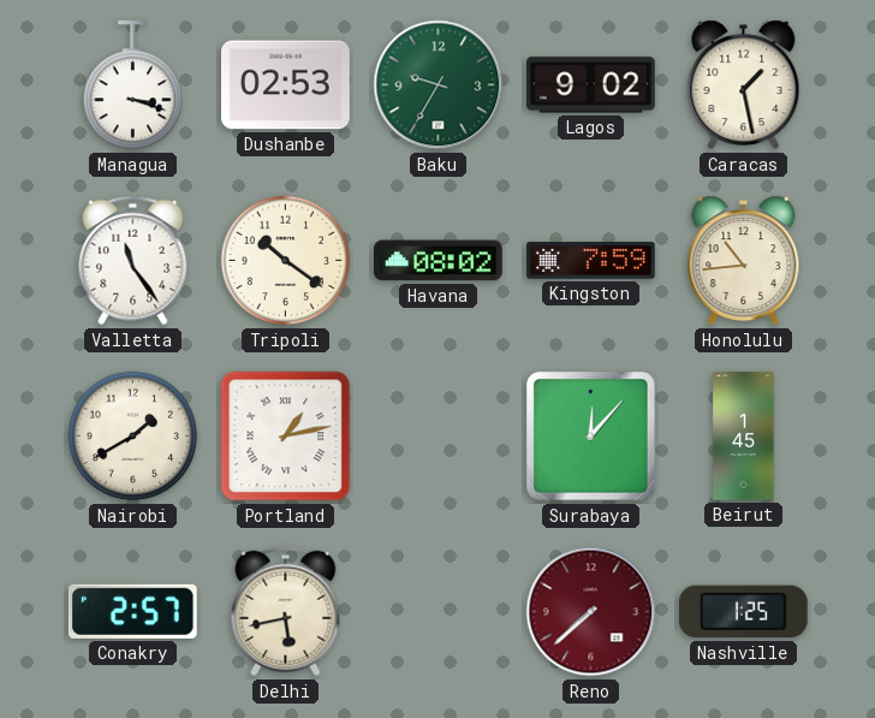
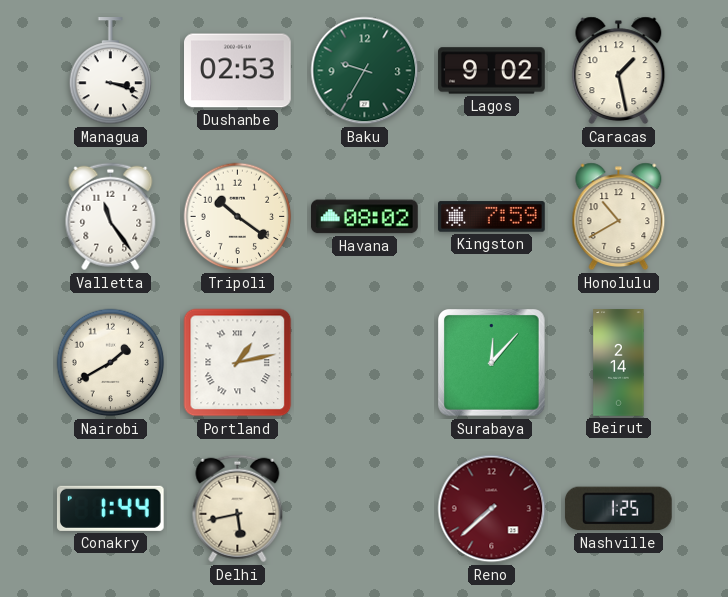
Honolulu: 10:44 -> 10:40
Beirut: 1:45 -> 2:14
Conakry: 2:57 -> 1:44
